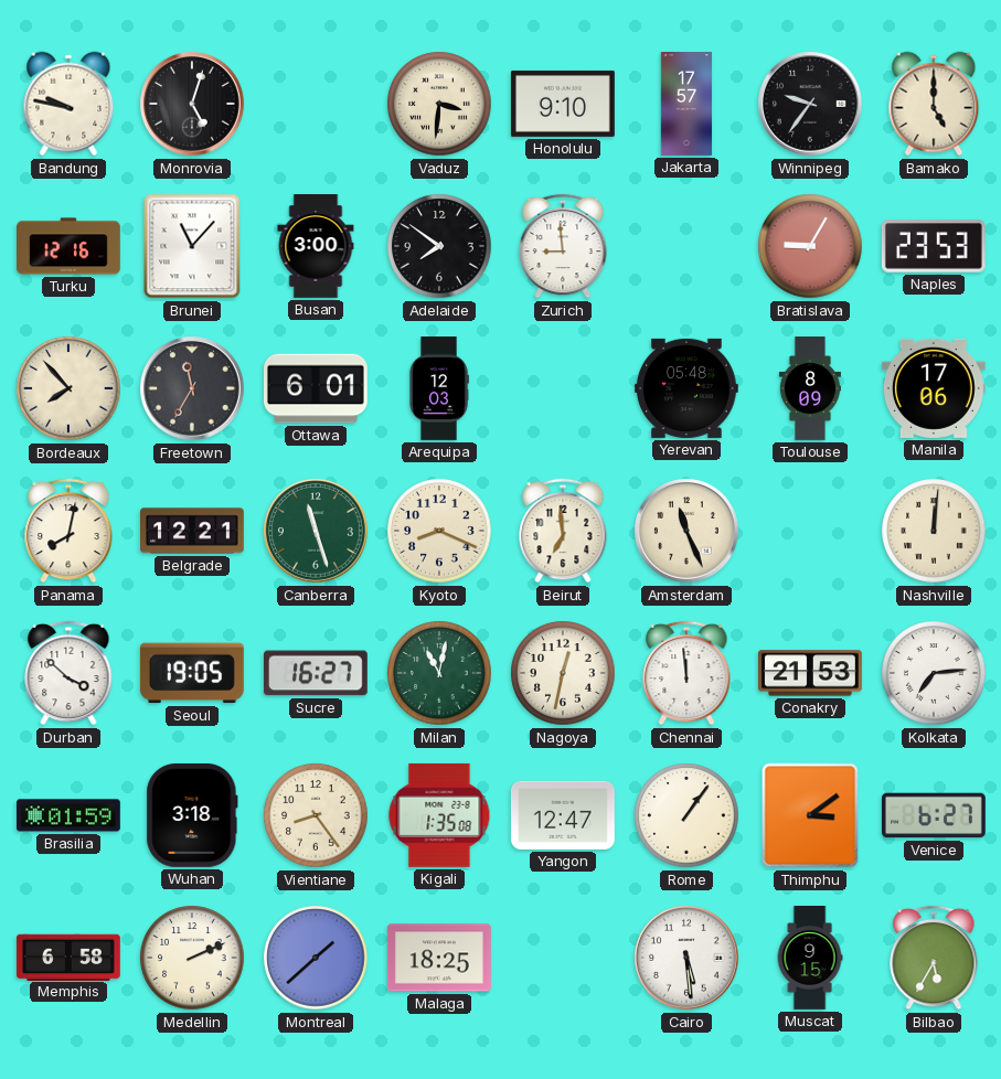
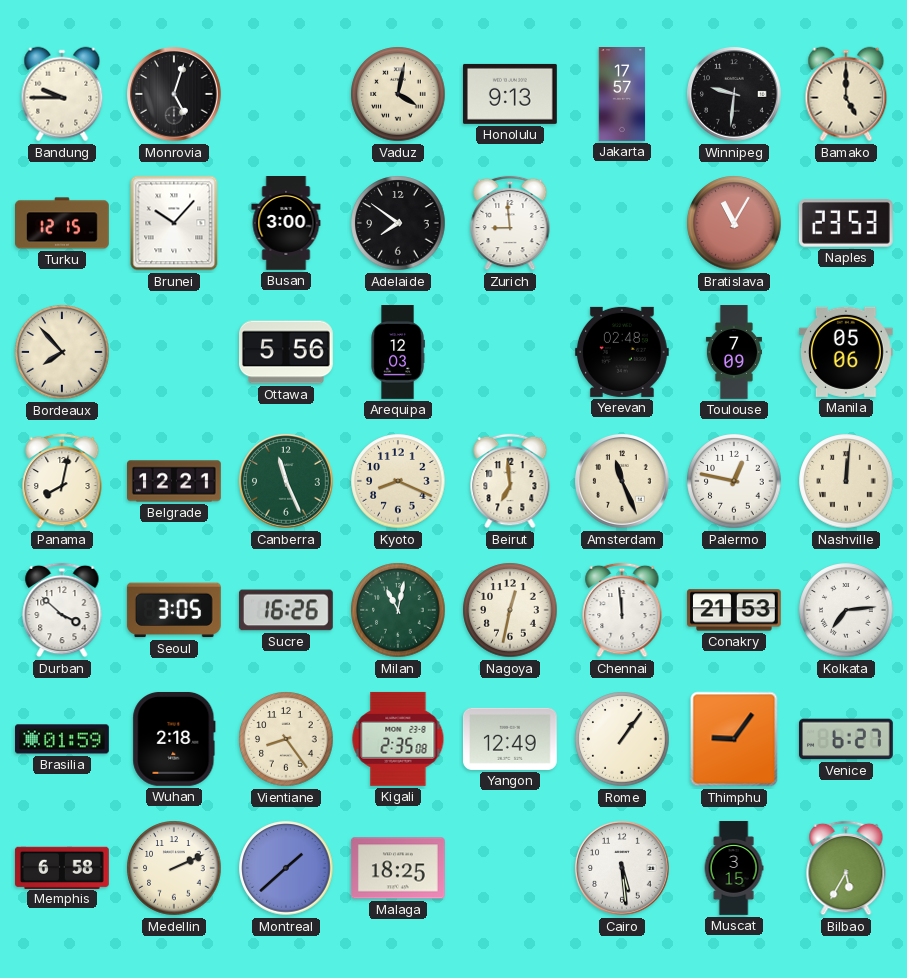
Bandung: 9:47 -> 9:45
Vaduz: 3:31 -> 4:02
Honolulu: 9:10 -> 9:13
Winnipeg: 9:36 -> 9:31
Turku: 12:16 -> 12:15
Brunei: 11:07 -> 10:07
Bratislava: 9:05 -> 11:05
Freetown: 11:35 -> none
Ottawa: 6:01 -> 5:56
Yerevan: 05:48 -> 02:48
Toulouse: 8:09 -> 7:09
Manila: 17:06 -> 05:06
Canberra: 11:27 -> 11:26
Palermo: none -> 12:47
Seoul: 19:05 -> 3:05
Sucre: 16:27 -> 16:26
Wuhan: 3:18 -> 2:18
Kigali: 1:35 -> 2:35
Yangon: 12:47 -> 12:49
Thimphu: 3:09 -> 9:06
Muscat: 9:15 -> 3:15
